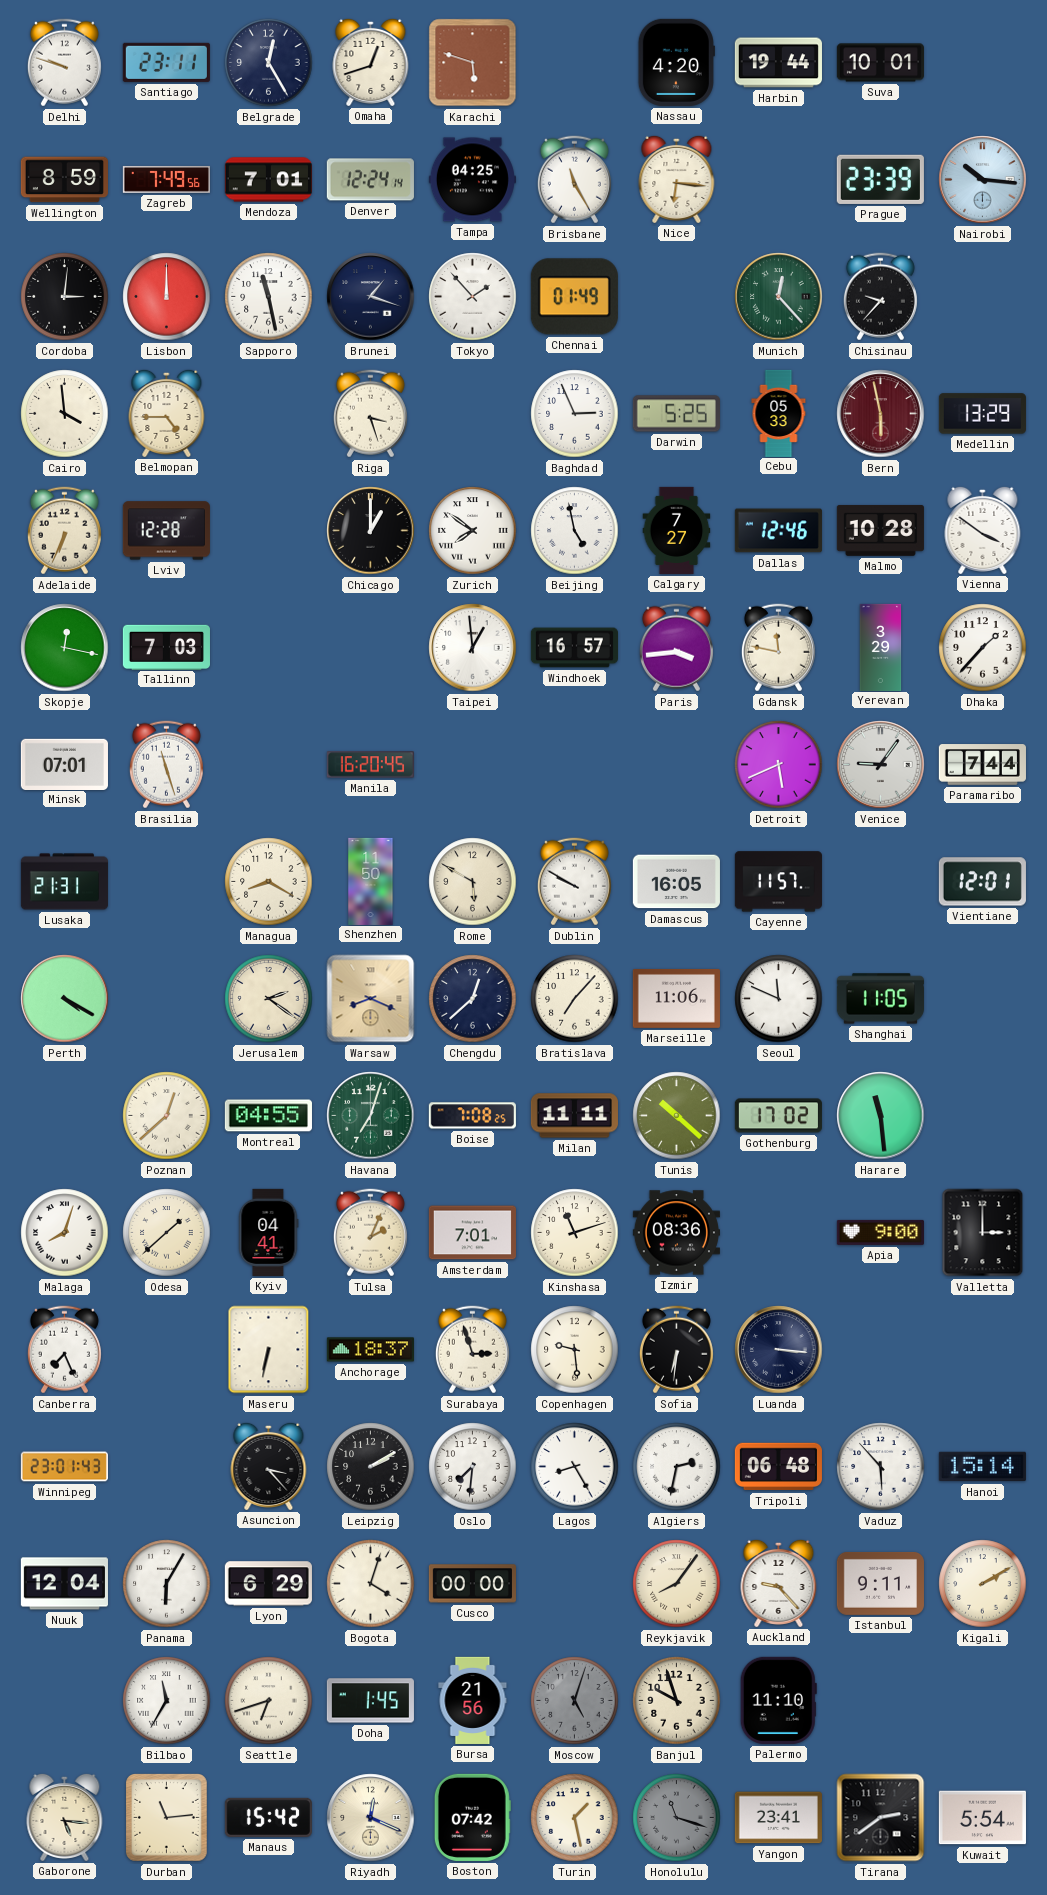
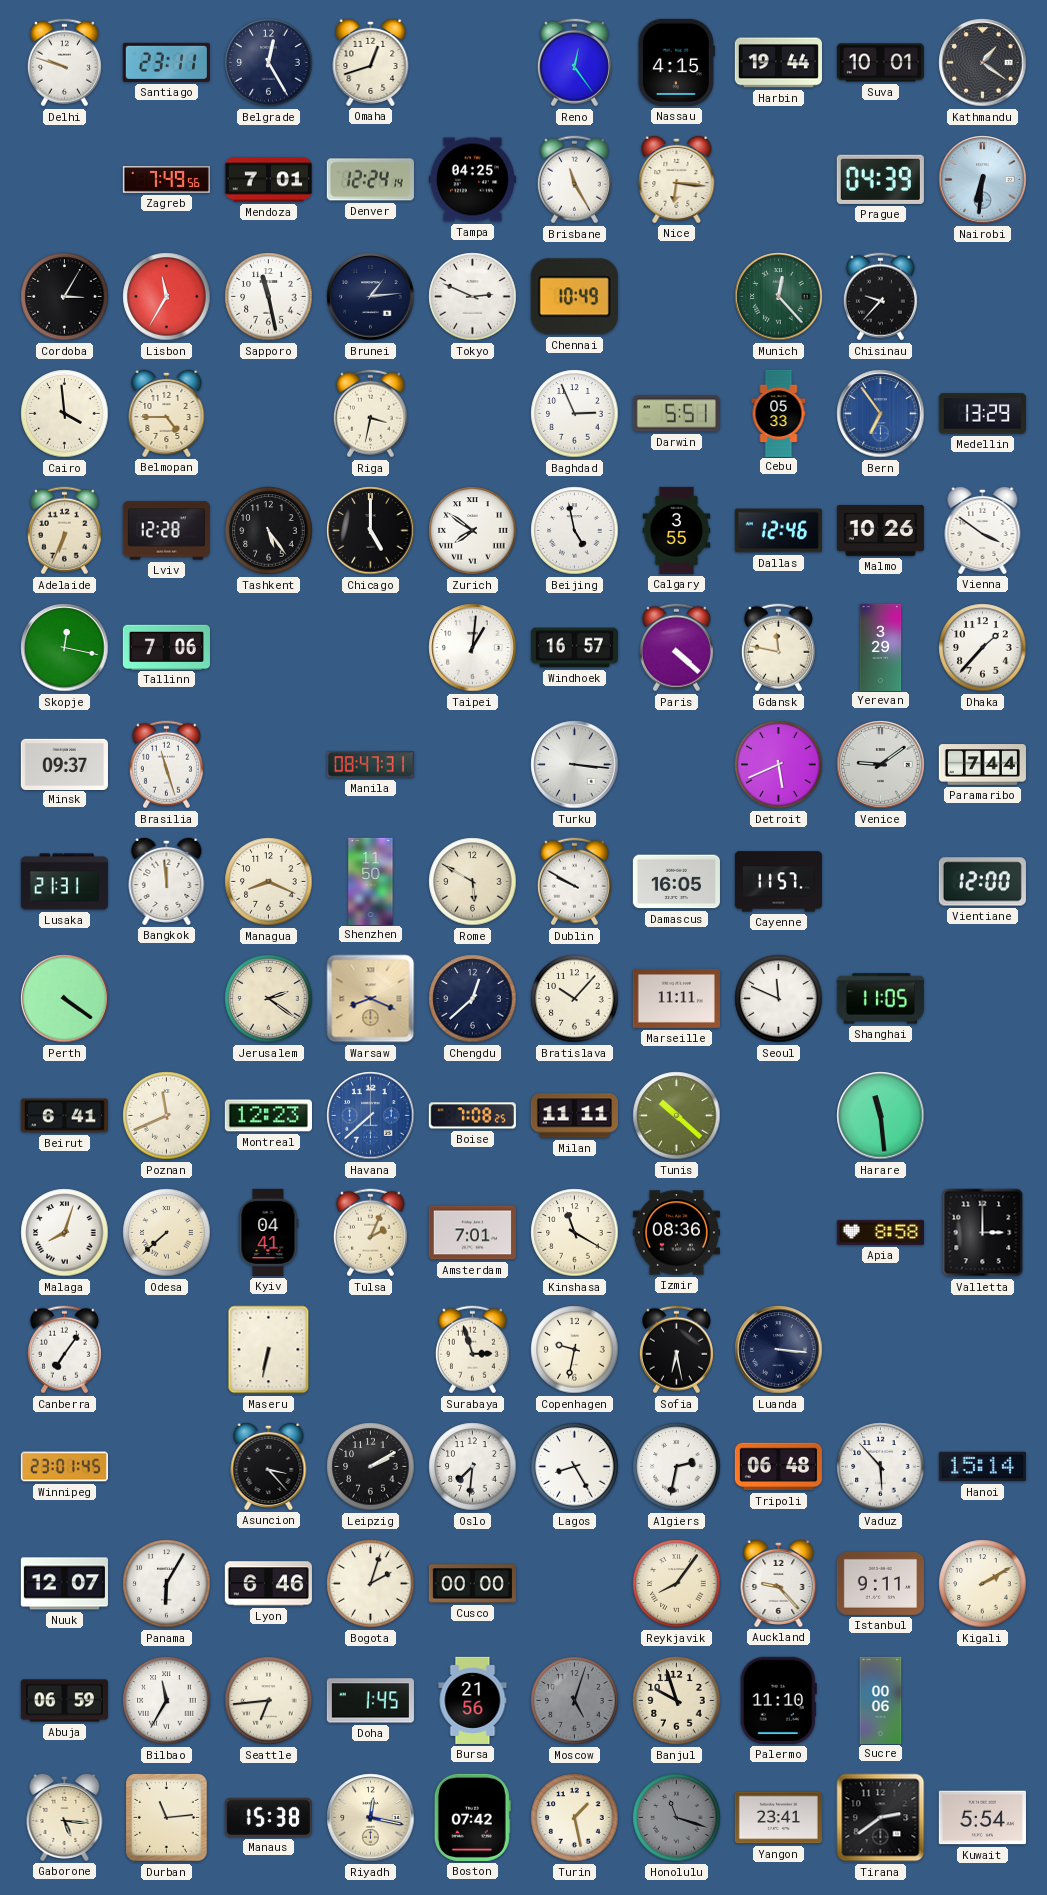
Karachi: 5:48 -> none
Reno: none -> 12:24
Nassau: 4:20 -> 4:15
Kathmandu: none -> 1:21
Wellington: 8:59 -> none
Prague: 23:39 -> 04:39
Nairobi: 10:16 -> 6:31
Cordoba: 3:01 -> 3:05
Lisbon: 12:00 -> 11:35
Brunei: 1:18 -> 1:14
Tokyo: 1:53 -> 2:49
Chennai: 01:49 -> 10:49
Riga: 3:27 -> 3:32
Darwin: 5:25 -> 5:51
Bern: 5:58 -> 6:54
Bern dial: burgundy -> blue
Tashkent: none -> 5:24
Chicago: 1:00 -> 5:00
Calgary: 7:27 -> 3:55
Malmo: 10:28 -> 10:26
Tallinn: 7:03 -> 7:06
Taipei: 12:59 -> 1:01
Paris: 3:44 -> 4:22
Minsk: 07:01 -> 09:37
Manila: 16:20 -> 08:47
Turku: none -> 3:16
Venice: 9:06 -> 9:09
Bangkok: none -> 11:59
Managua: 8:20 -> 8:19
Vientiane: 12:01 -> 12:00
Perth: 4:20 -> 4:21
Bratislava: 7:07 -> 10:07
Marseille: 11:06 -> 11:11
Beirut: none -> 6:41
Poznan: 12:38 -> 11:41
Montreal: 04:55 -> 12:23
Havana: 7:03 -> 7:38
Havana dial: green -> blue
Gothenburg: 17:02 -> none
Odesa: 1:38 -> 7:38
Kinshasa: 11:12 -> 11:20
Apia: 9:00 -> 8:58
Canberra: 7:26 -> 7:06
Anchorage: 18:37 -> none
Copenhagen: 9:29 -> 9:32
Sofia: 6:31 -> 6:28
Winnipeg: 23:01:43 -> 23:01:45
Nuuk: 12:04 -> 12:07
Lyon: 6:29 -> 6:46
Bogota: 4:03 -> 2:03
Abuja: none -> 06:59
Seattle: 6:42 -> 6:44
Sucre: none -> 00:06
Manaus: 15:42 -> 15:38
Riyadh: 12:19 -> 12:17
